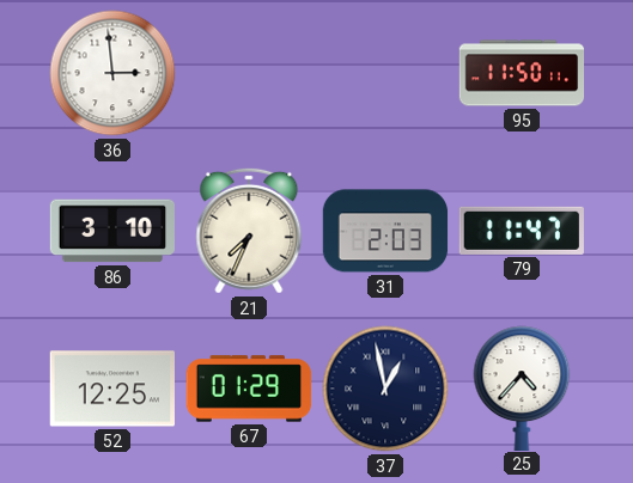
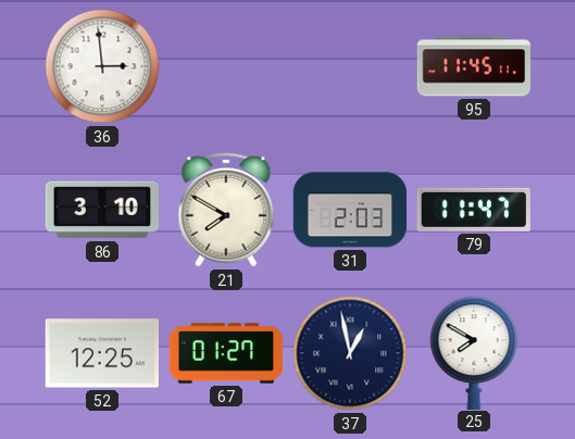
95: 11:50 -> 11:45
21: 7:34 -> 7:50
67: 01:29 -> 01:27
25: 4:37 -> 7:50
